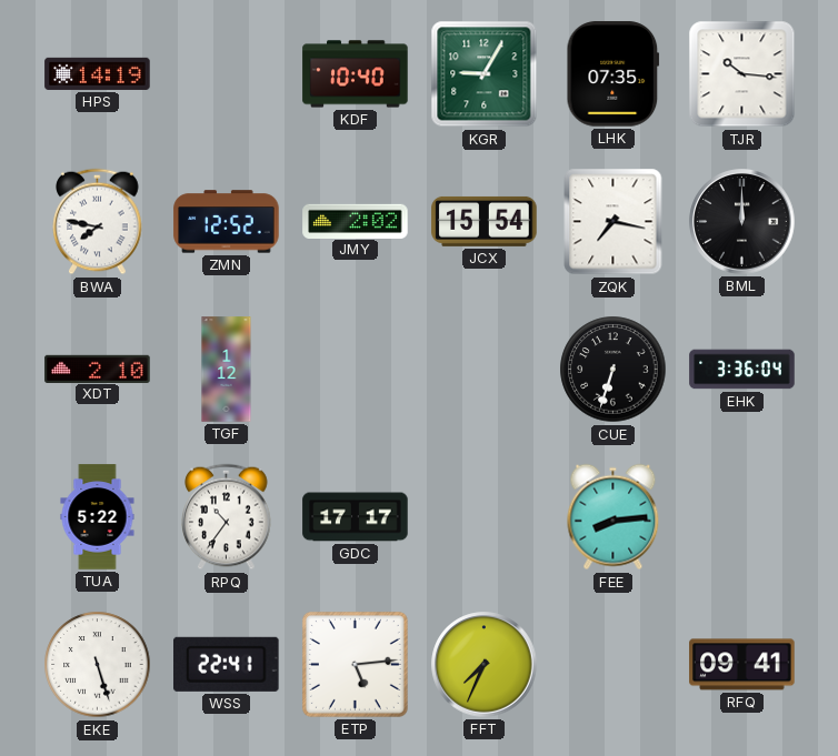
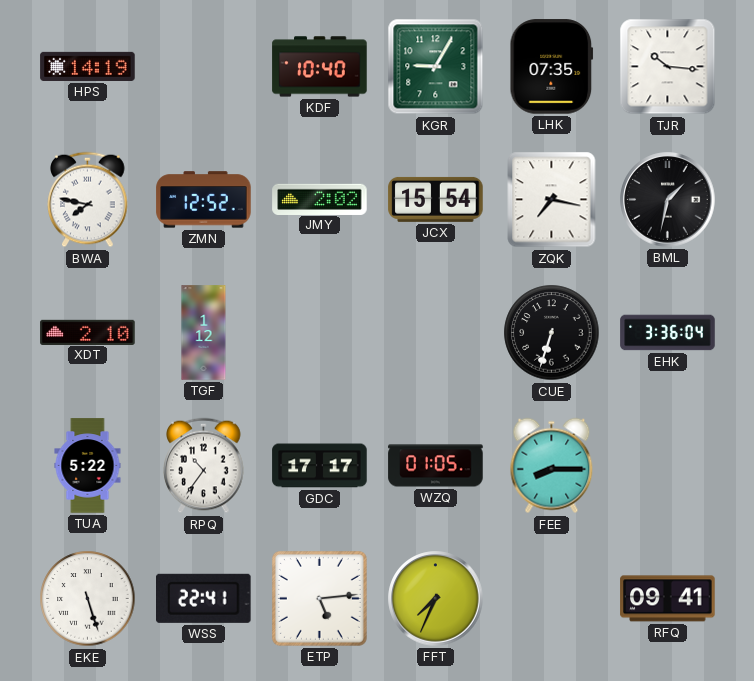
BML: 12:00 -> 1:32
WZQ: none -> 01:05
FEE: 8:14 -> 8:15
